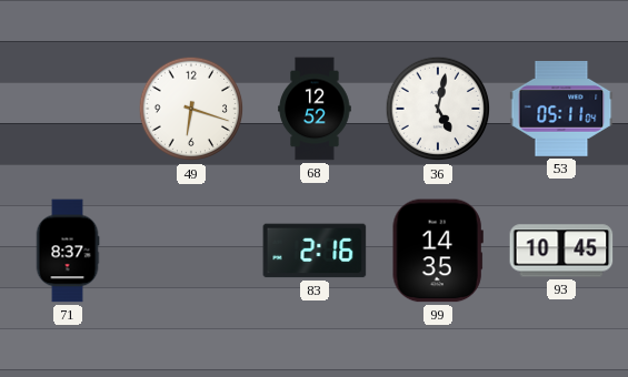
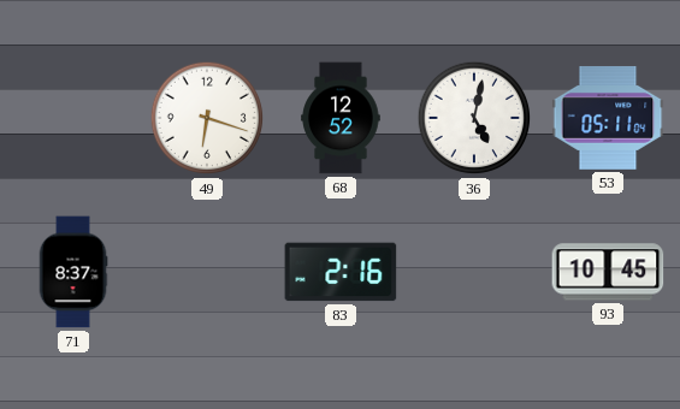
99: 14:35 -> none
